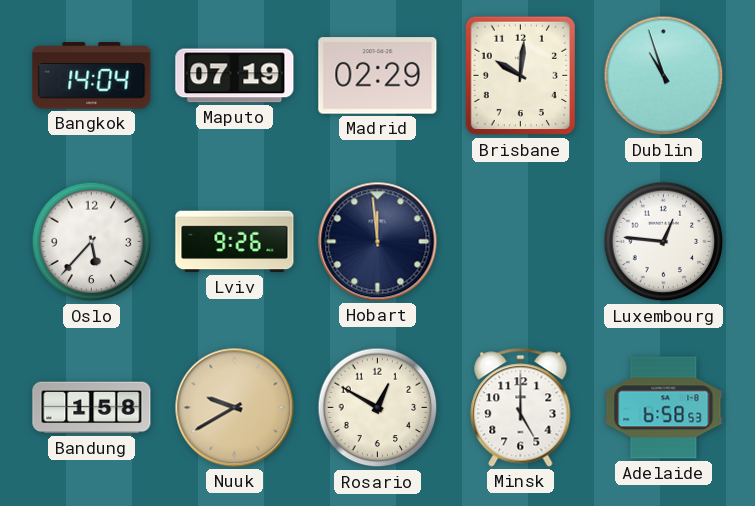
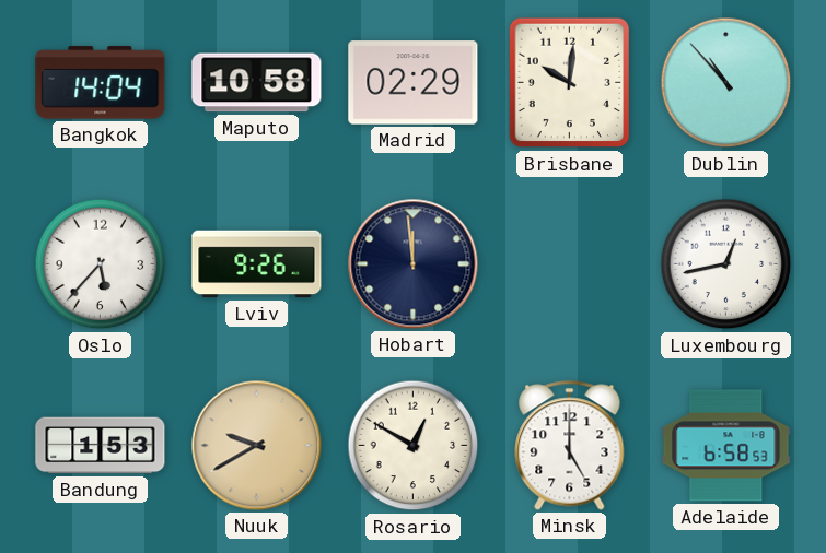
Maputo: 07:19 -> 10:58
Dublin: 10:57 -> 10:53
Luxembourg: 12:46 -> 12:43
Bandung: 1:58 -> 1:53
